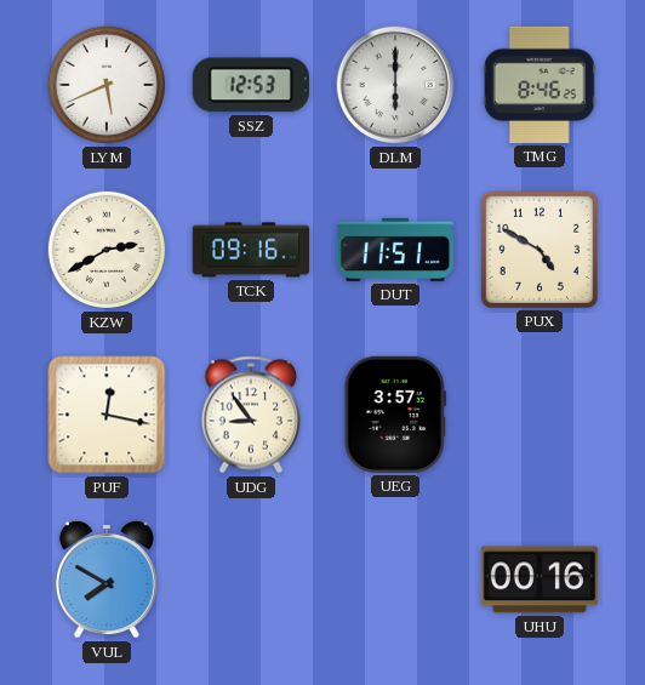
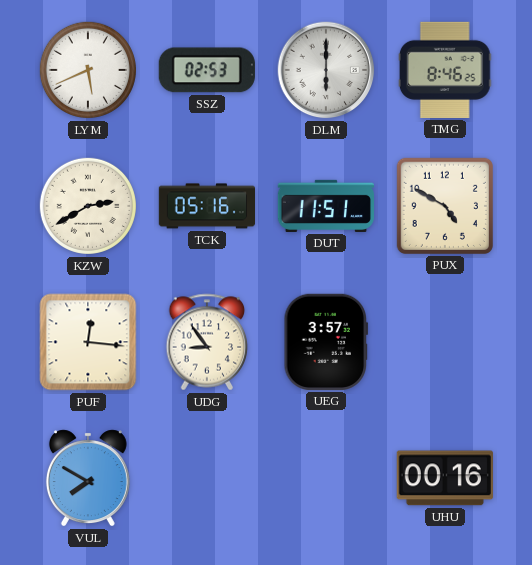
SSZ: 12:53 -> 02:53
TCK: 09:16 -> 05:16
PUF: 12:17 -> 12:16
